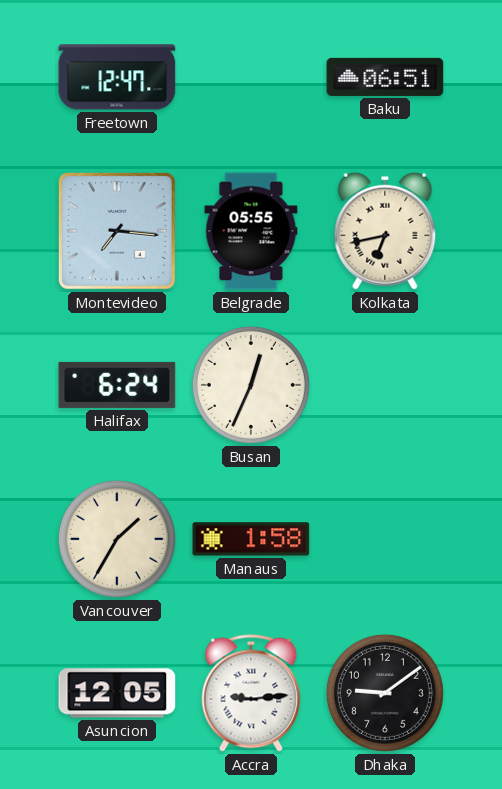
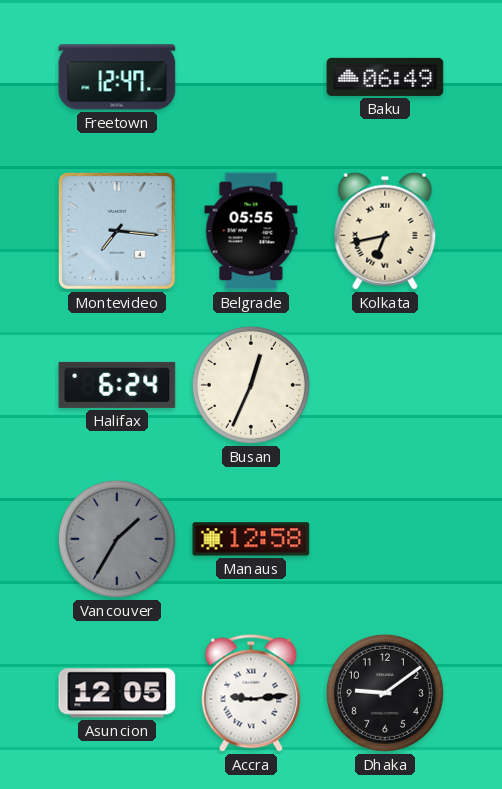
Baku: 06:51 -> 06:49
Vancouver dial: cream -> grey
Manaus: 1:58 -> 12:58
